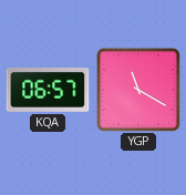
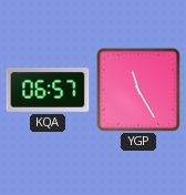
YGP: 11:20 -> 11:25
